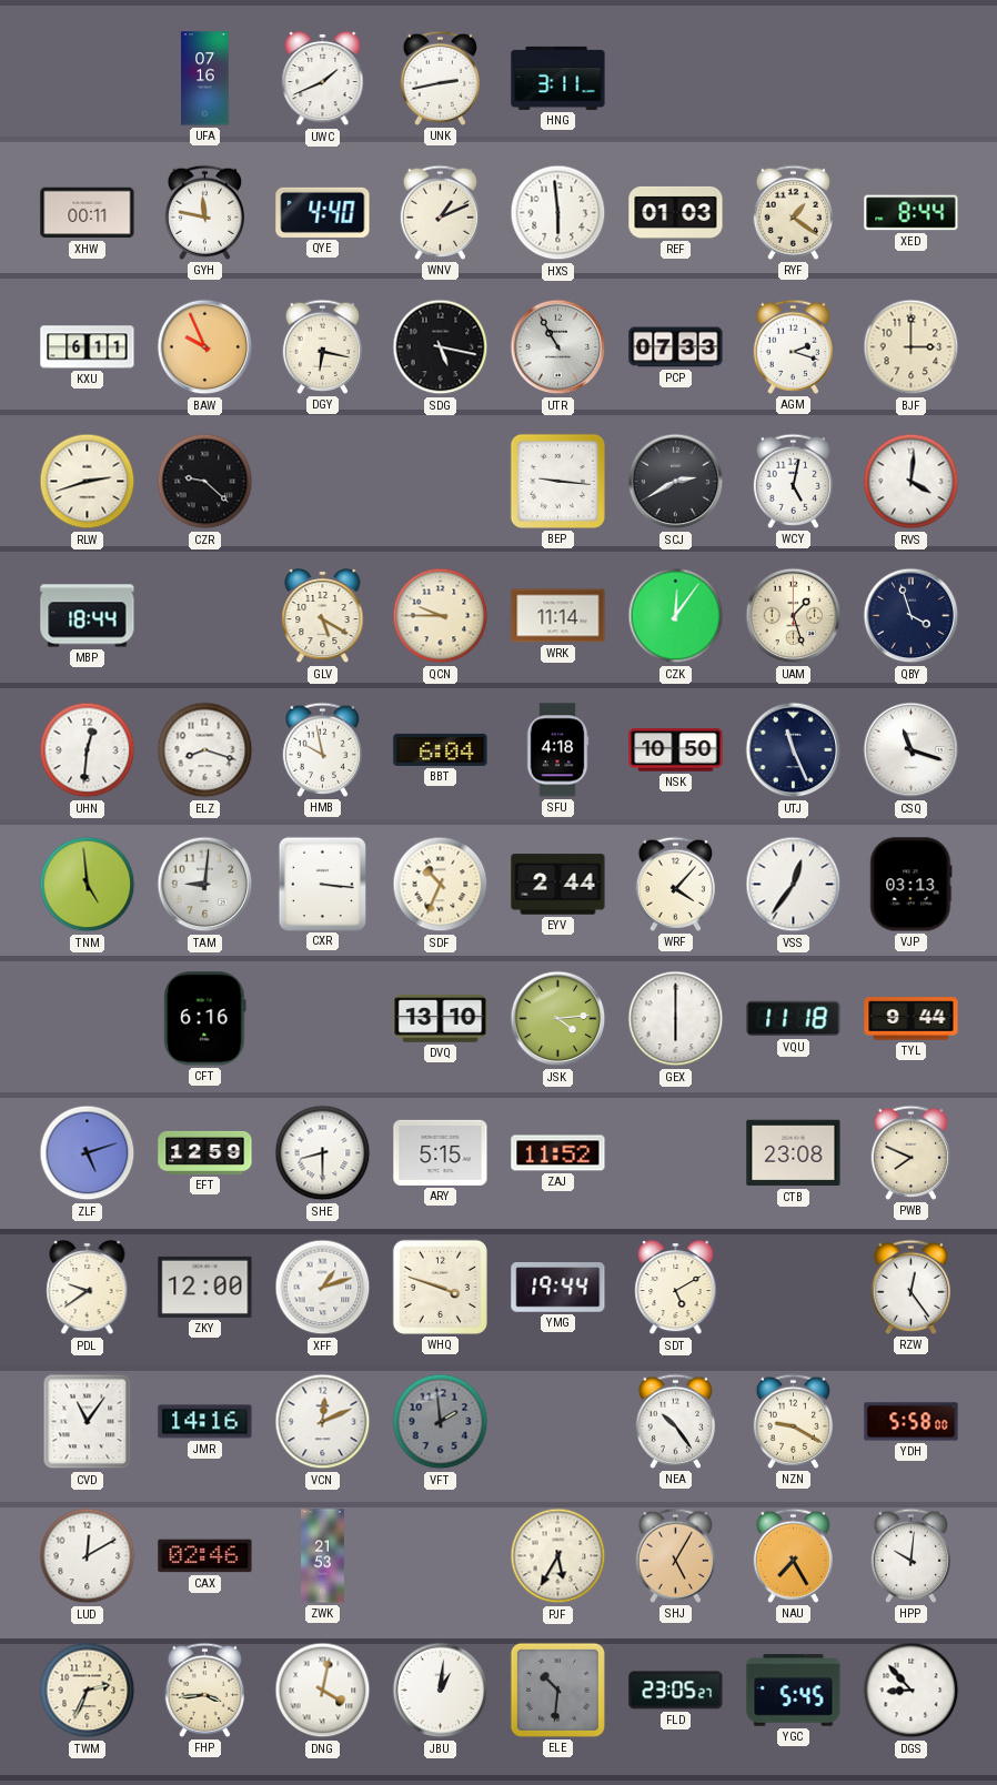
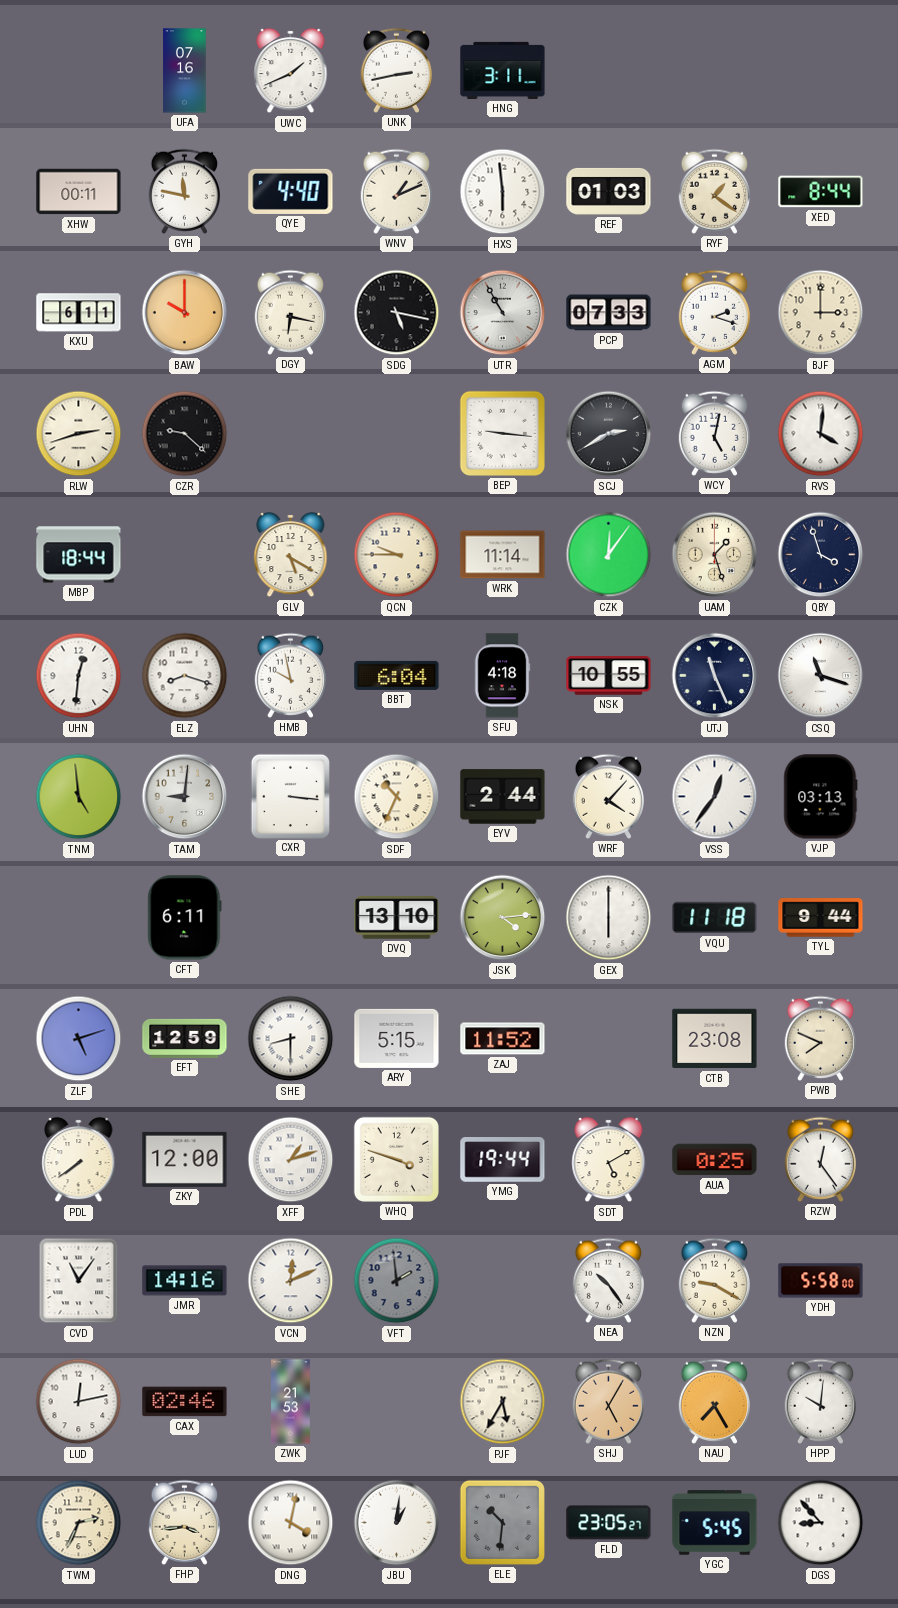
BAW: 9:56 -> 10:00
NSK: 10:50 -> 10:55
CFT: 6:16 -> 6:11
PDL: 9:39 -> 7:39
AUA: none -> 0:25
LUD: 12:10 -> 12:13
